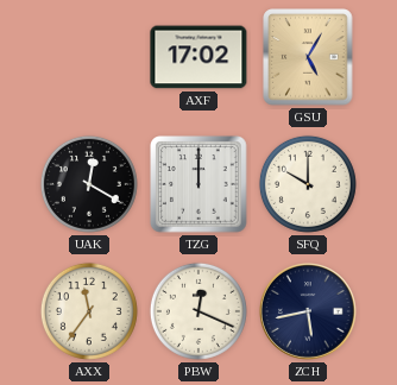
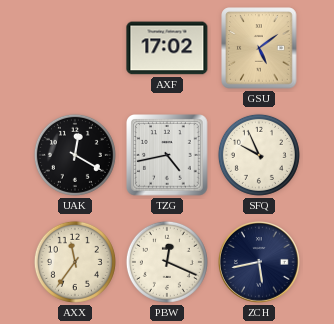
GSU: 5:05 -> 5:09
TZG: 12:00 -> 4:43
SFQ: 10:00 -> 9:56
